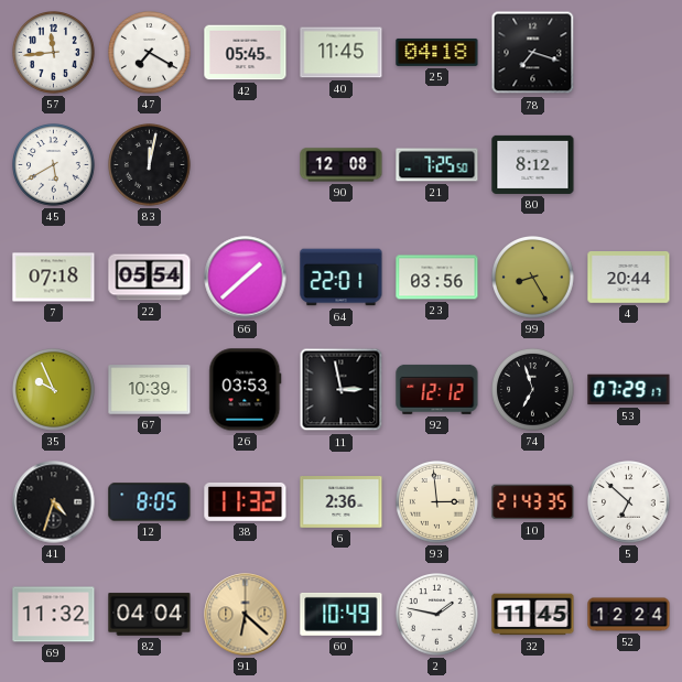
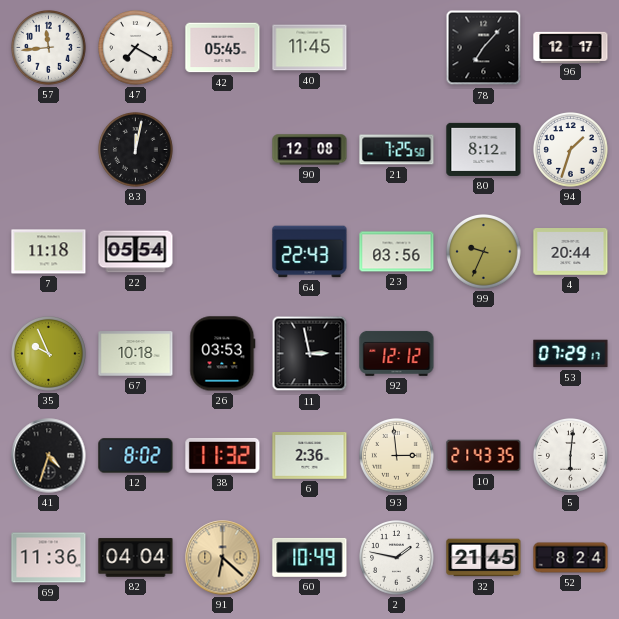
25: 04:18 -> none
78: 7:18 -> 7:07
96: none -> 12:17
45: 5:40 -> none
94: none -> 1:33
7: 07:18 -> 11:18
66: 1:38 -> none
64: 22:01 -> 22:43
99: 8:25 -> 9:34
67: 10:39 -> 10:18
74: 6:57 -> none
12: 8:05 -> 8:02
5: 6:52 -> 6:01
69: 11:32 -> 11:36
32: 11:45 -> 21:45
52: 12:24 -> 8:24
